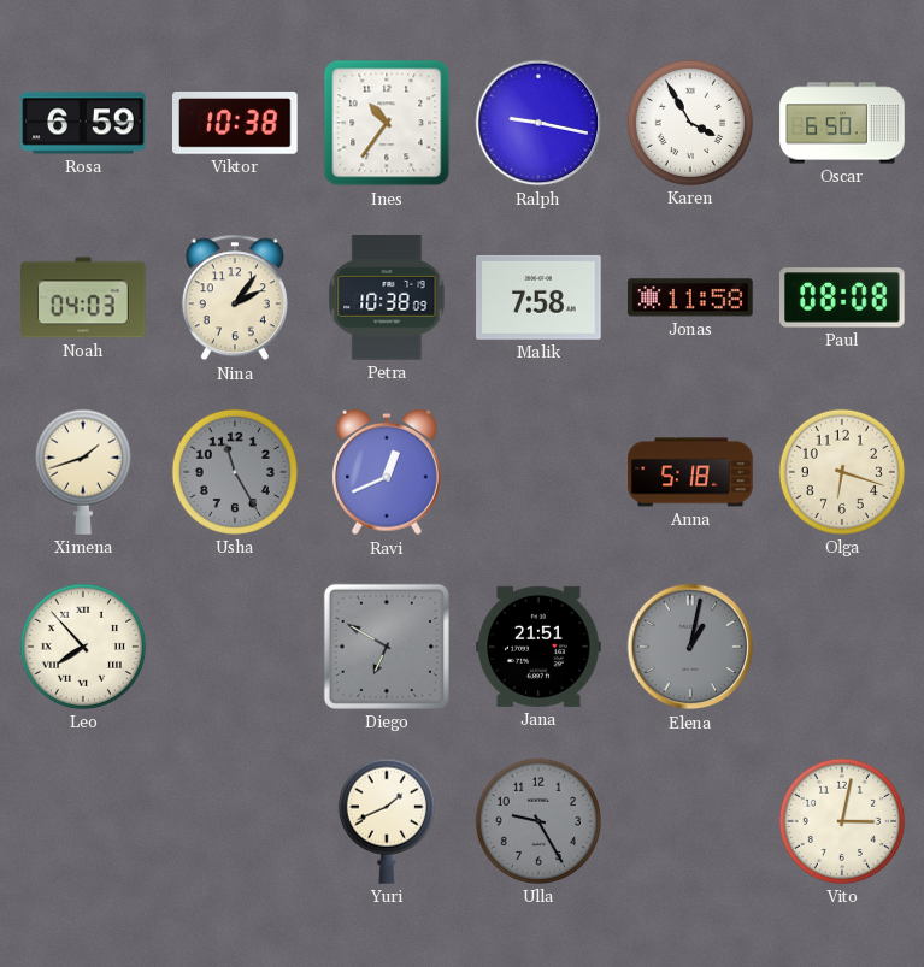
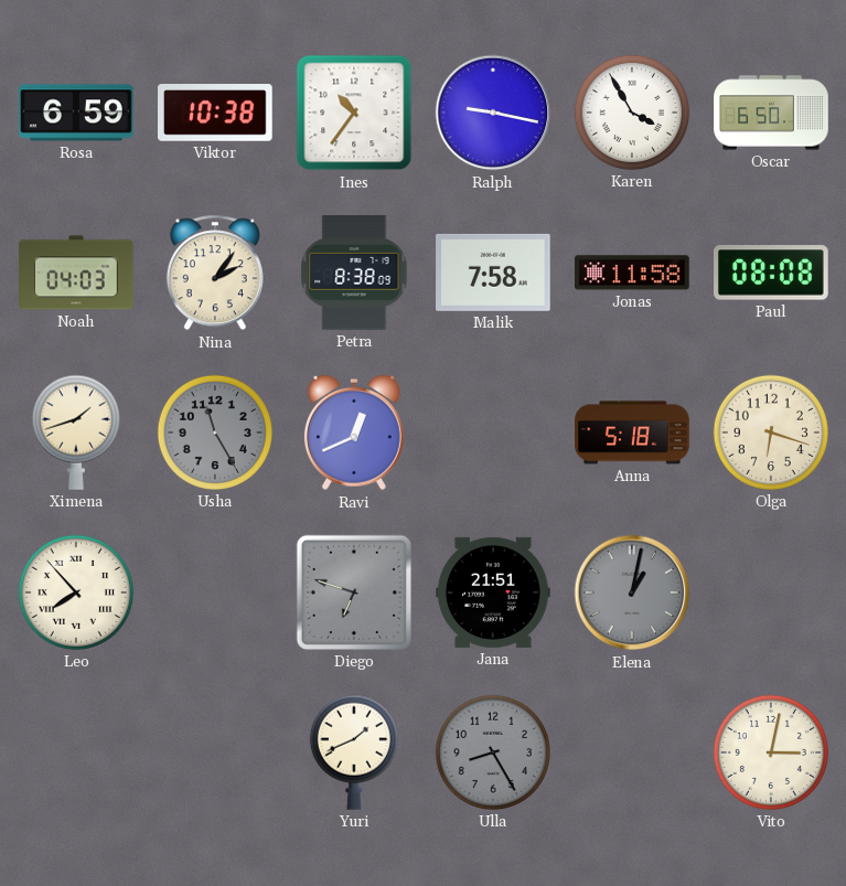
Petra: 10:38 -> 8:38
Diego: 6:50 -> 6:48
Ulla: 9:25 -> 8:25
